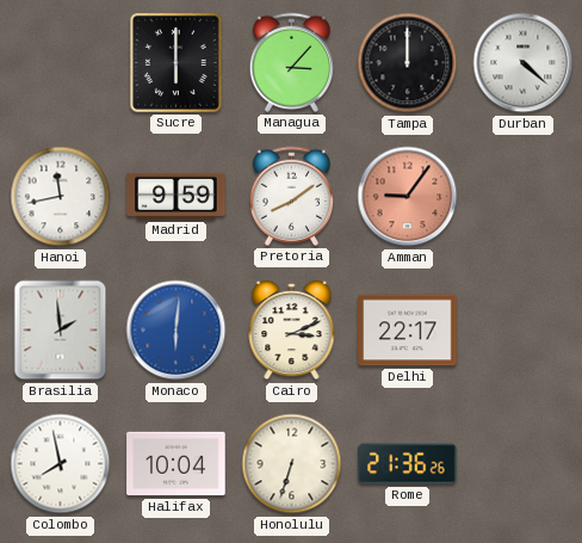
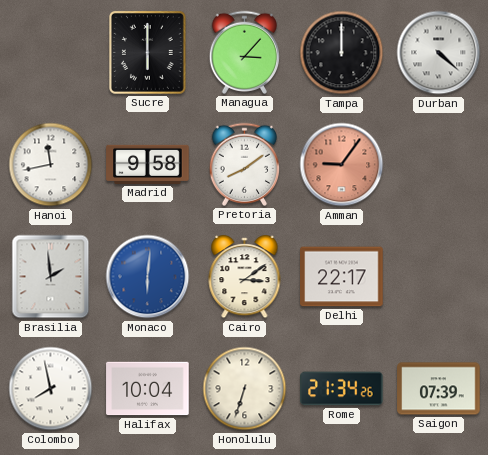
Madrid: 9:59 -> 9:58
Cairo: 3:11 -> 3:09
Rome: 21:36 -> 21:34
Saigon: none -> 07:39
